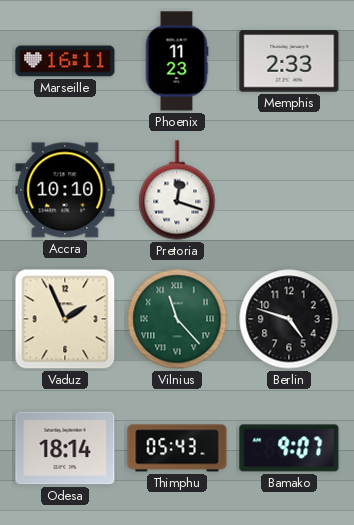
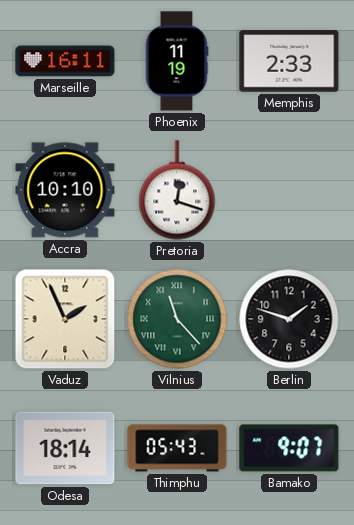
Phoenix: 11:23 -> 11:19
Berlin: 4:48 -> 1:48
